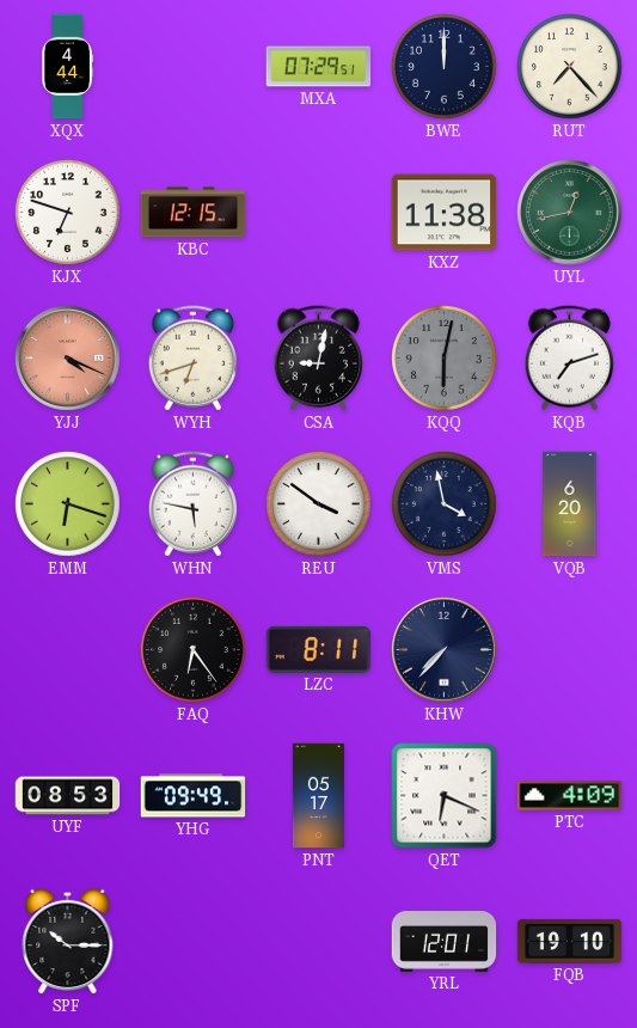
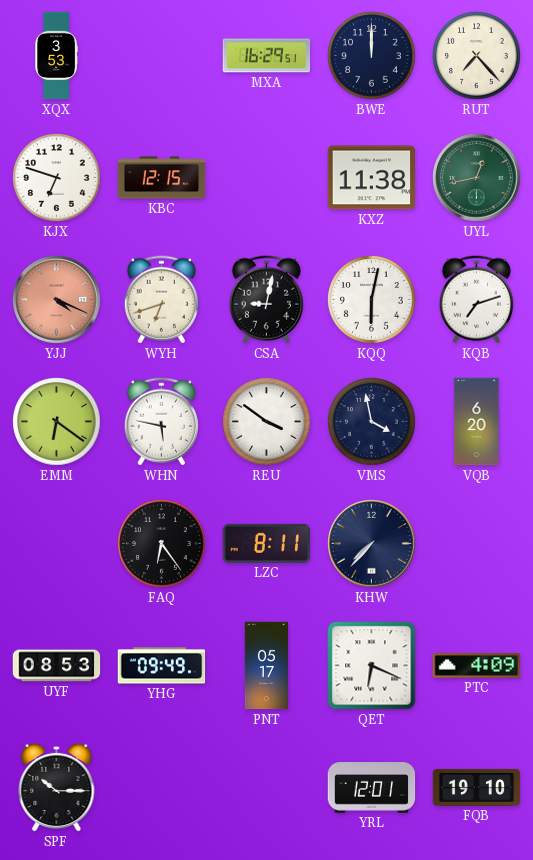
XQX: 4:44 -> 3:53
MXA: 07:29 -> 16:29
KQQ dial: grey -> white
EMM: 6:18 -> 6:21
